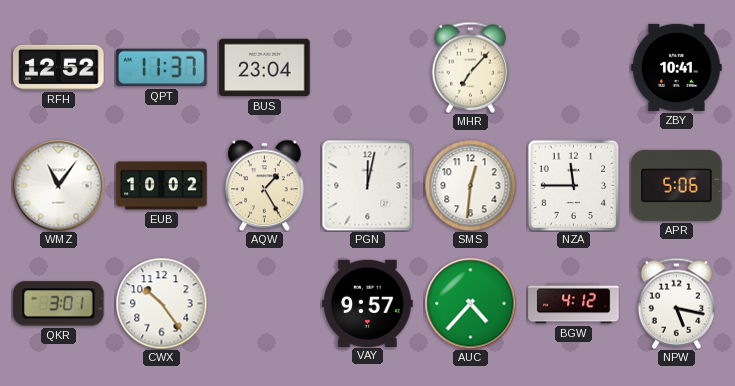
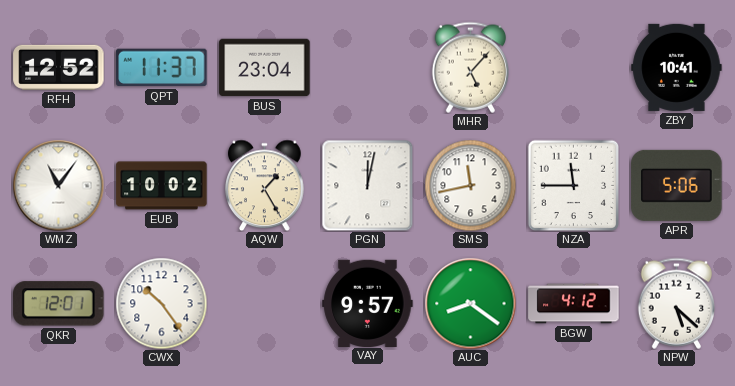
MHR: 7:07 -> 5:07
SMS: 12:31 -> 11:43
QKR: 3:01 -> 12:01
AUC: 4:37 -> 8:21
NPW: 5:17 -> 5:22
